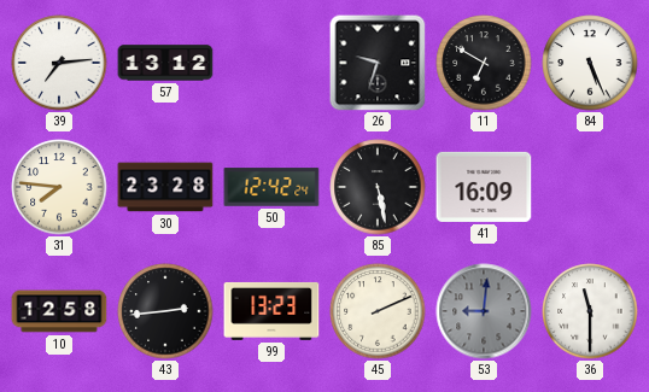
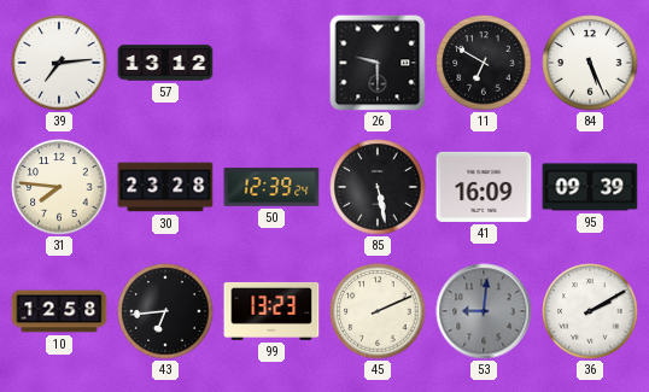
26: 9:33 -> 9:30
50: 12:42 -> 12:39
95: none -> 09:39
43: 2:44 -> 6:44
36: 11:30 -> 2:10
